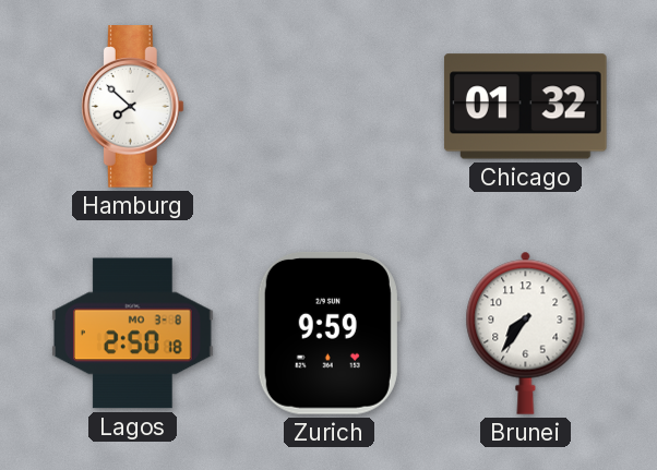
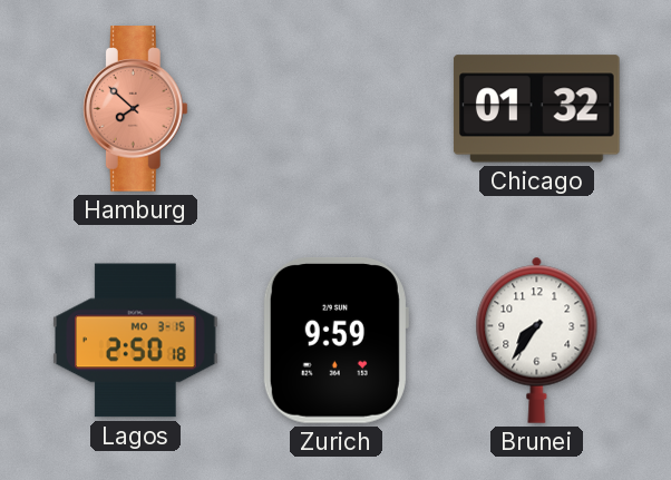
Hamburg dial: white -> salmon
Lagos date: MO 3-8 -> MO 3-15
